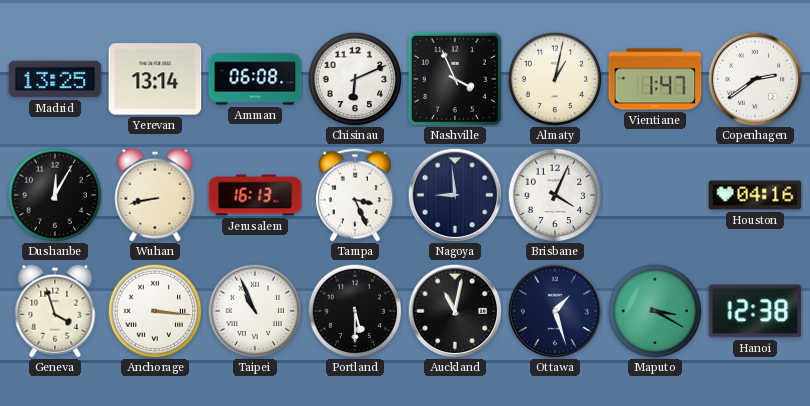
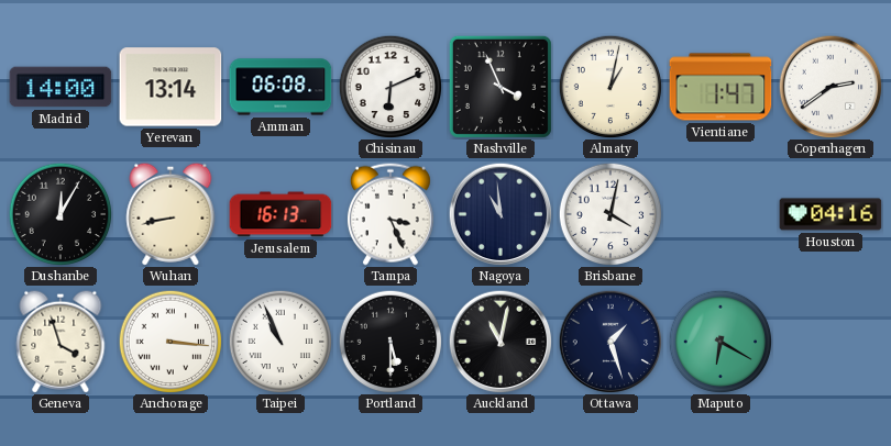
Madrid: 13:25 -> 14:00
Nagoya: 8:59 -> 10:59
Brisbane: 4:04 -> 4:02
Maputo: 3:20 -> 6:20
Hanoi: 12:38 -> none
